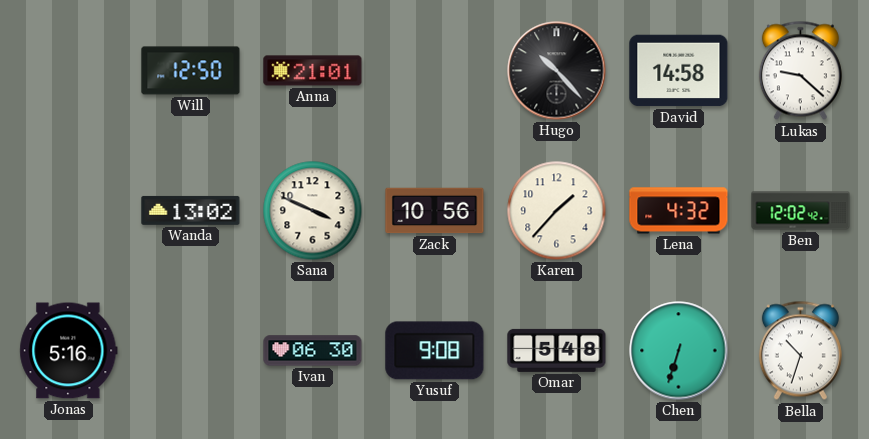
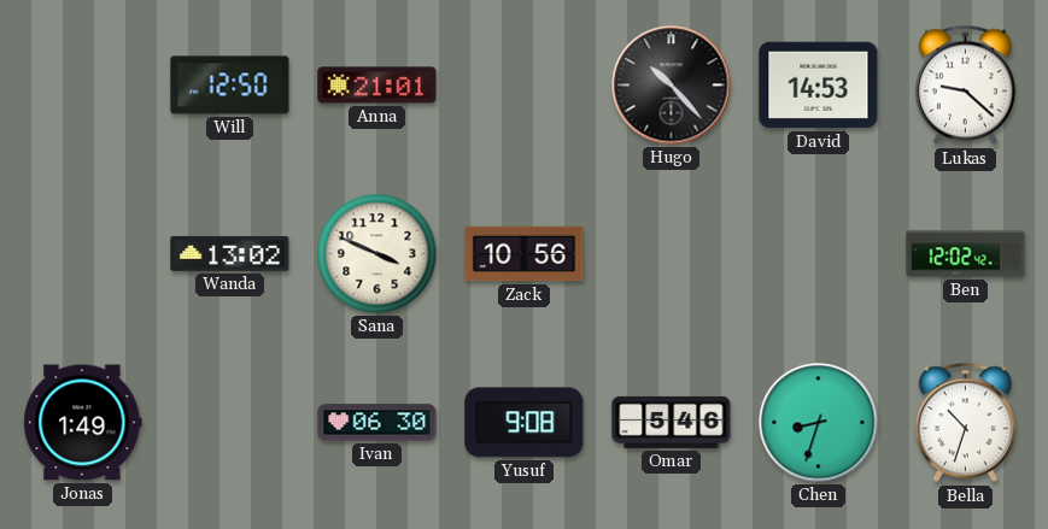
David: 14:58 -> 14:53
Karen: 1:37 -> none
Lena: 4:32 -> none
Jonas: 5:16 -> 1:49
Omar: 5:48 -> 5:46
Chen: 6:33 -> 8:33
